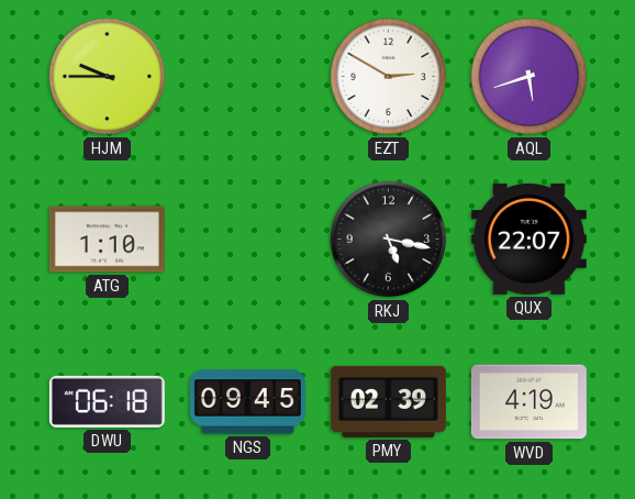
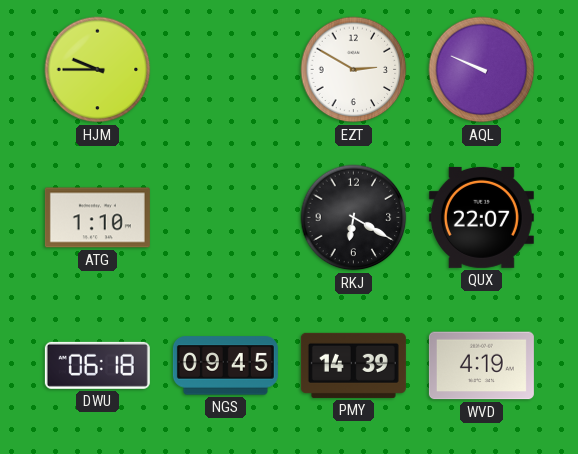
AQL: 5:42 -> 9:49
RKJ: 5:17 -> 6:20
PMY: 02:39 -> 14:39
